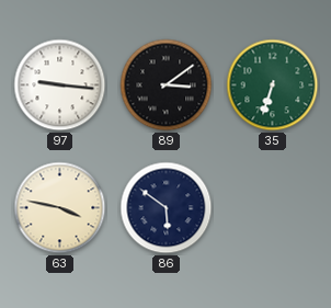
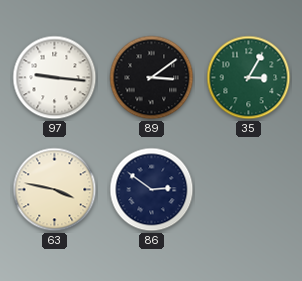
35: 6:33 -> 3:05
86: 5:51 -> 2:51
